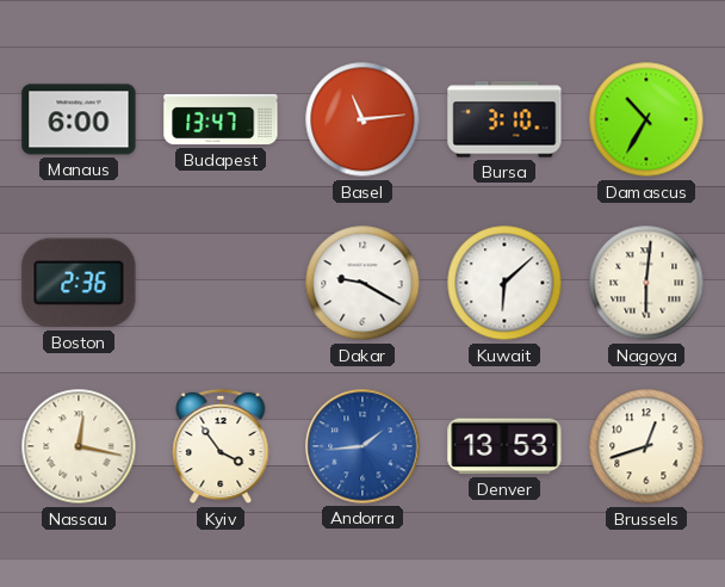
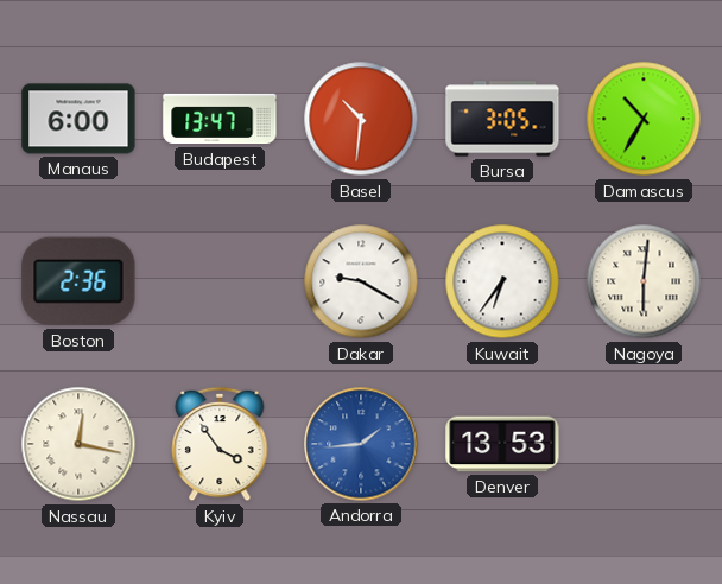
Basel: 11:14 -> 10:31
Bursa: 3:10 -> 3:05
Kuwait: 6:08 -> 6:36
Brussels: 12:42 -> none
